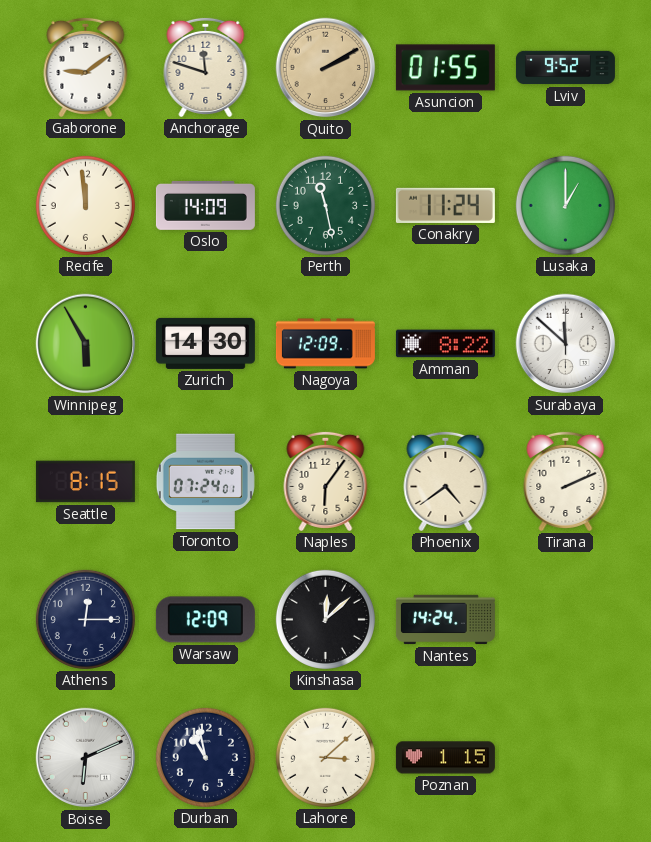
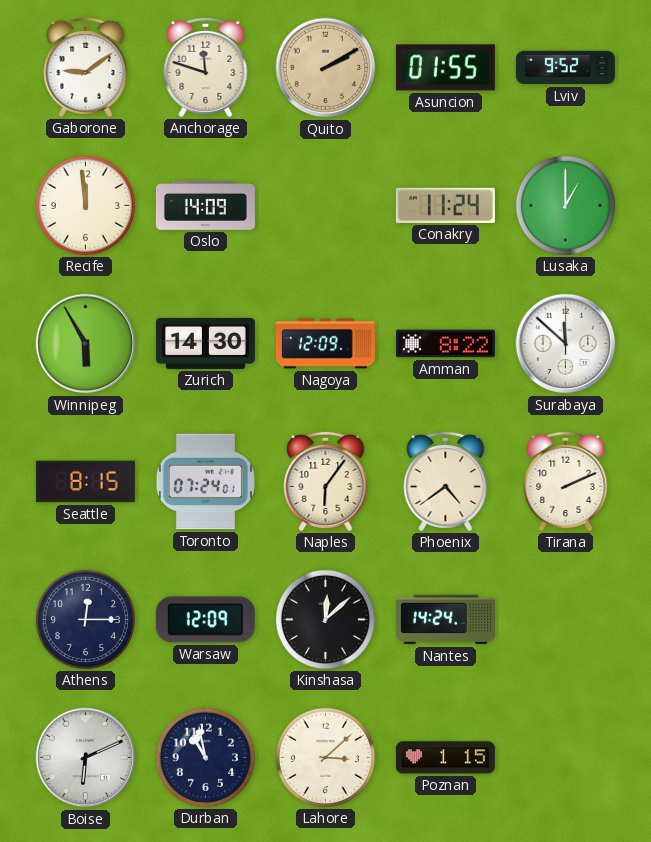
Perth: 11:28 -> none
